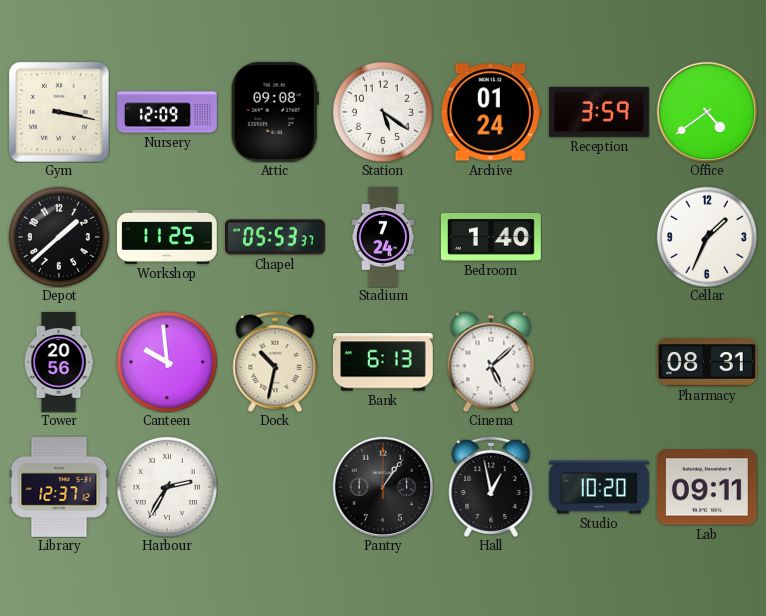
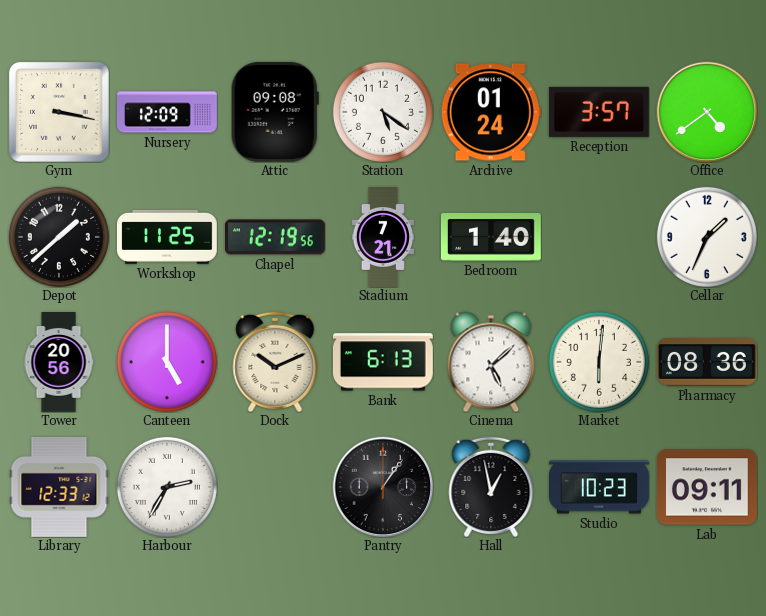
Reception: 3:59 -> 3:57
Chapel: 05:53 -> 12:19
Stadium: 7:24 -> 7:21
Canteen: 9:59 -> 5:00
Dock: 10:32 -> 10:11
Market: none -> 6:01
Pharmacy: 08:31 -> 08:36
Library: 12:37 -> 12:33
Studio: 10:20 -> 10:23
